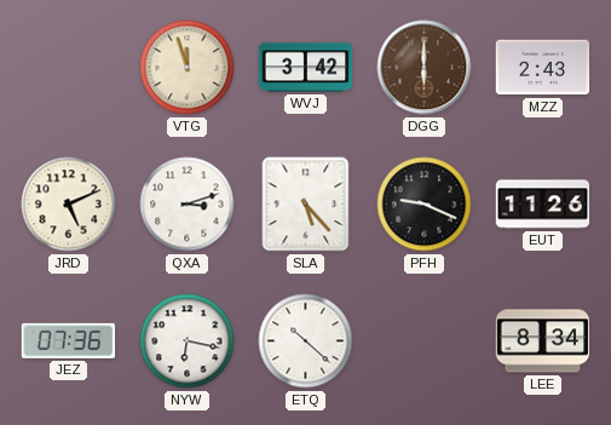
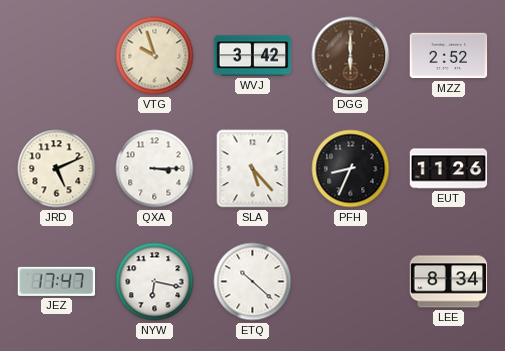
VTG: 11:57 -> 9:57
MZZ: 2:43 -> 2:52
QXA: 3:12 -> 3:15
PFH: 9:19 -> 8:34
JEZ: 07:36 -> 17:47
